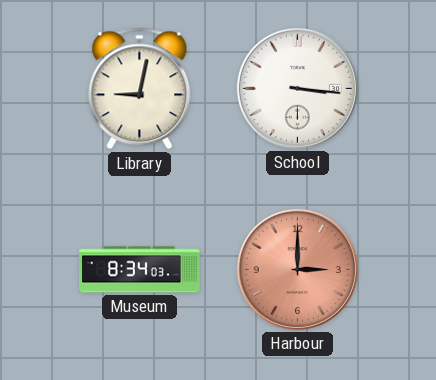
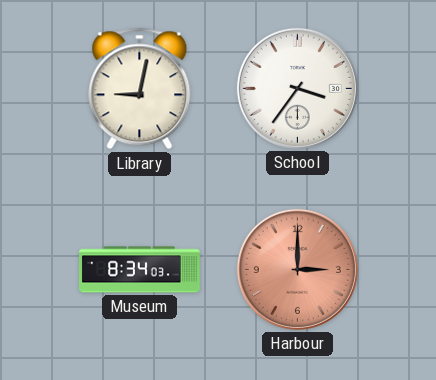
School: 3:16 -> 3:36
